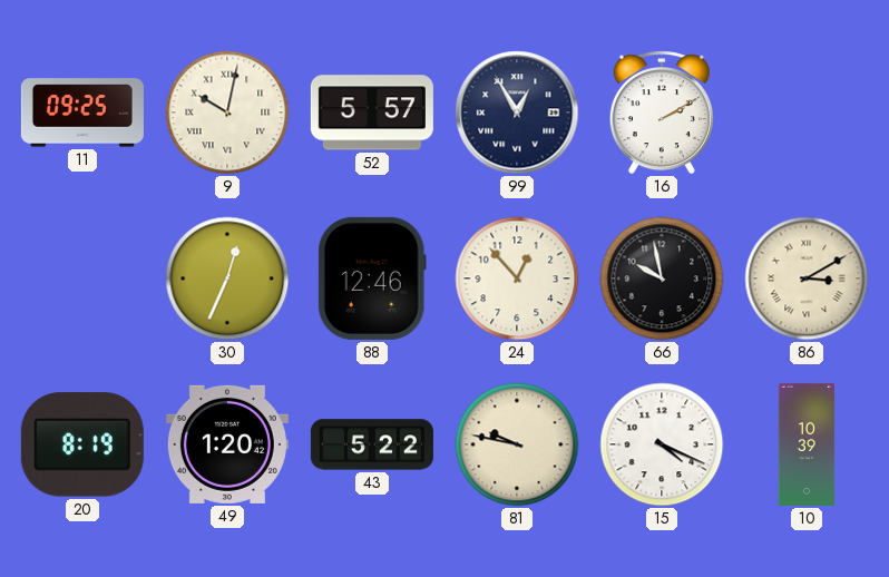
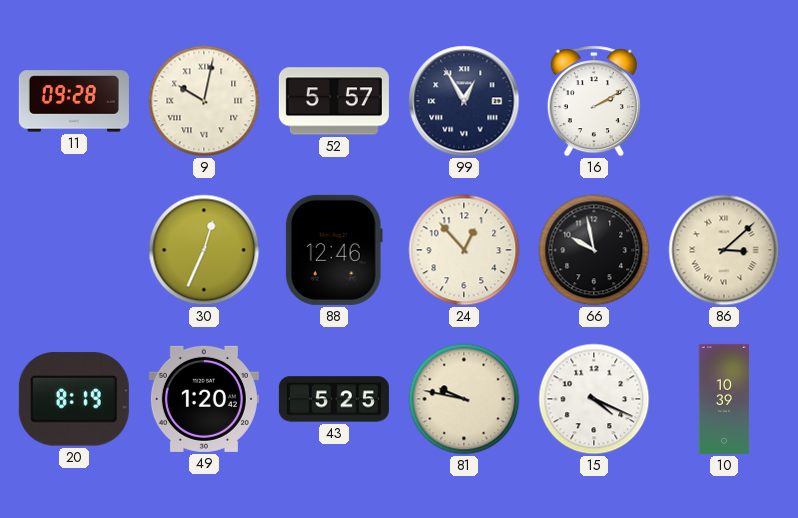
11: 09:25 -> 09:28
86: 3:10 -> 3:08
43: 5:22 -> 5:25
